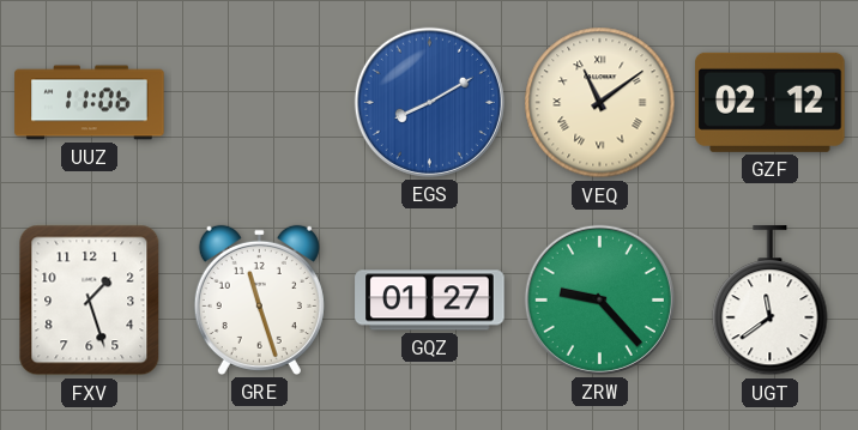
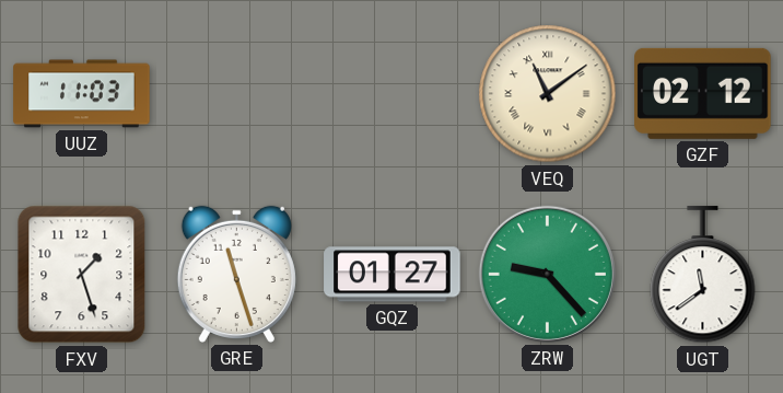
UUZ: 11:06 -> 11:03
EGS: 8:10 -> none
